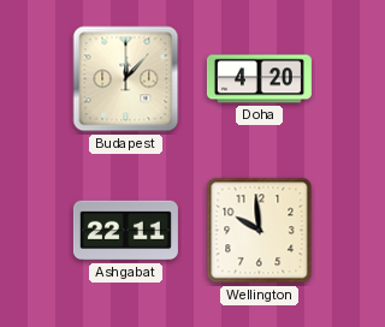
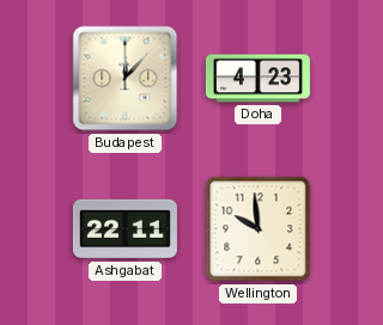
Doha: 4:20 -> 4:23
